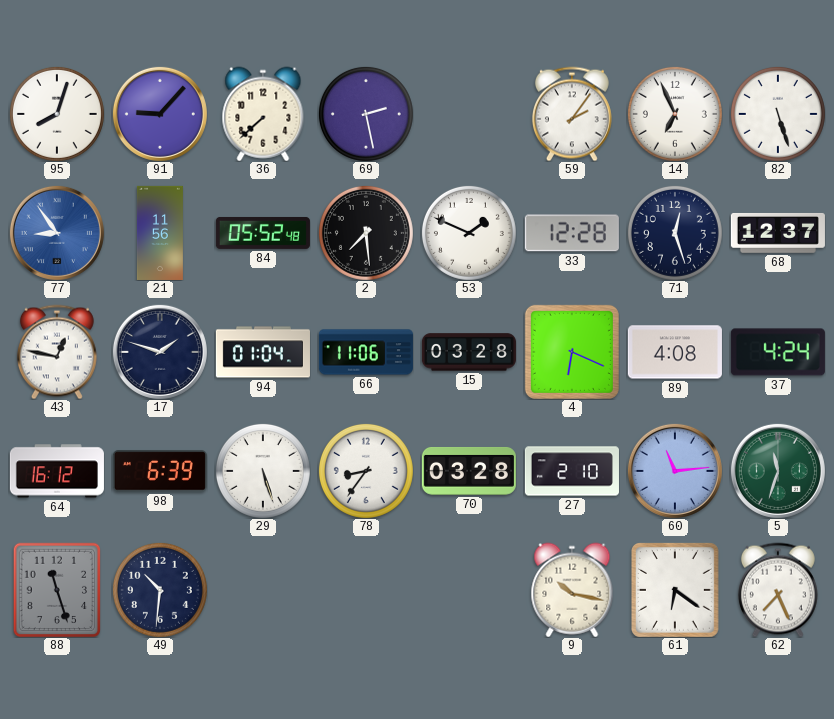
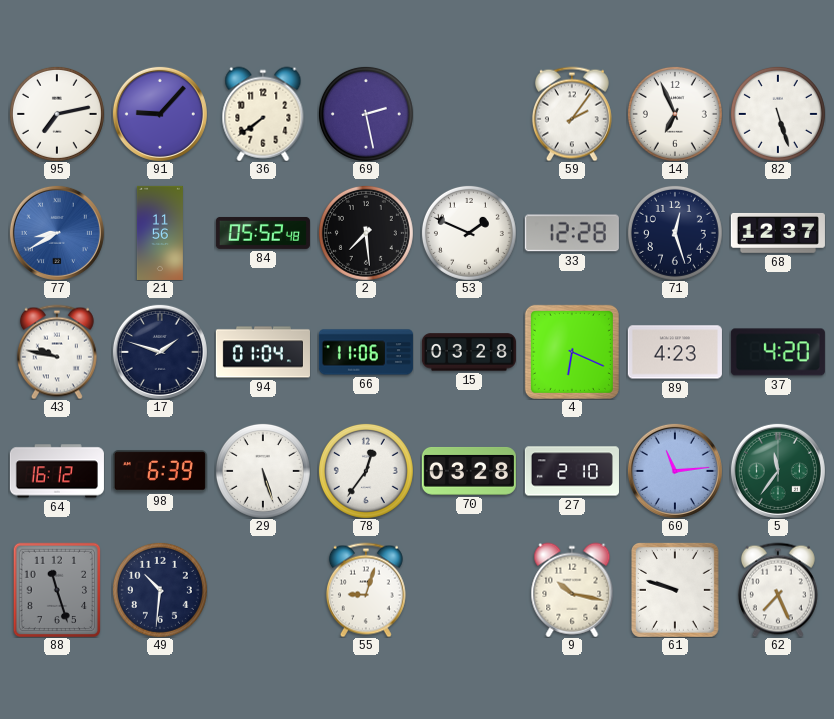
95: 8:03 -> 7:13
36: 7:38 -> 7:39
77: 8:54 -> 8:40
43: 12:47 -> 9:47
89: 4:08 -> 4:23
37: 4:24 -> 4:20
78: 8:36 -> 12:36
5: 11:33 -> 11:36
55: none -> 9:03
61: 6:21 -> 9:48
